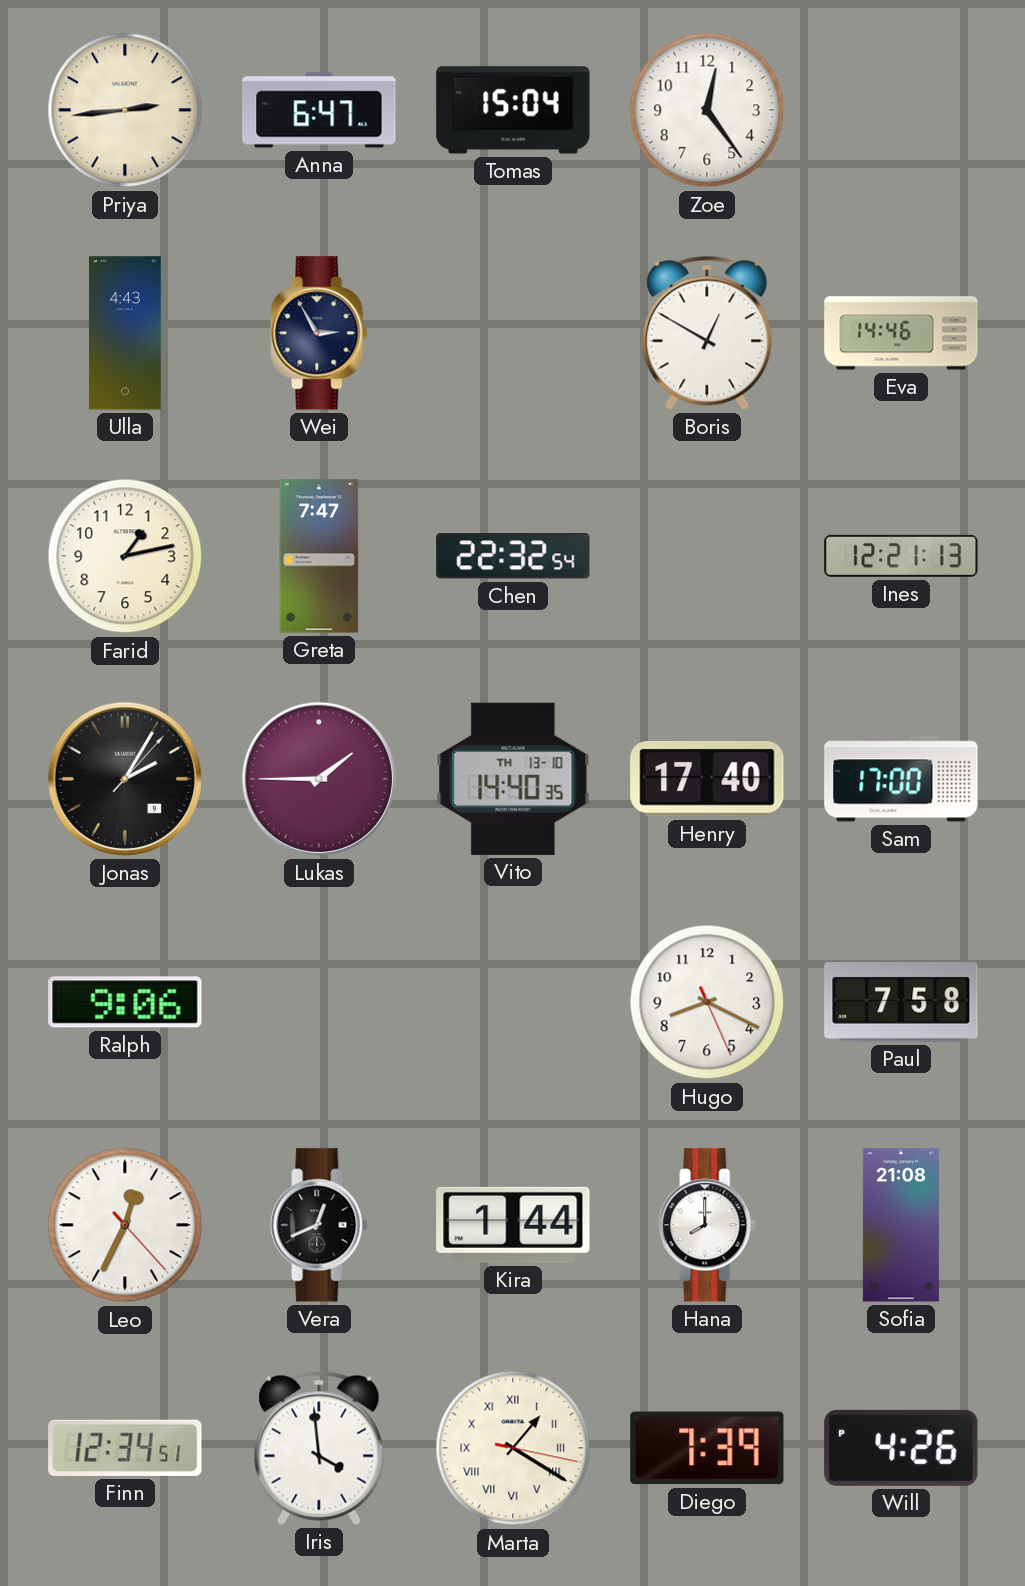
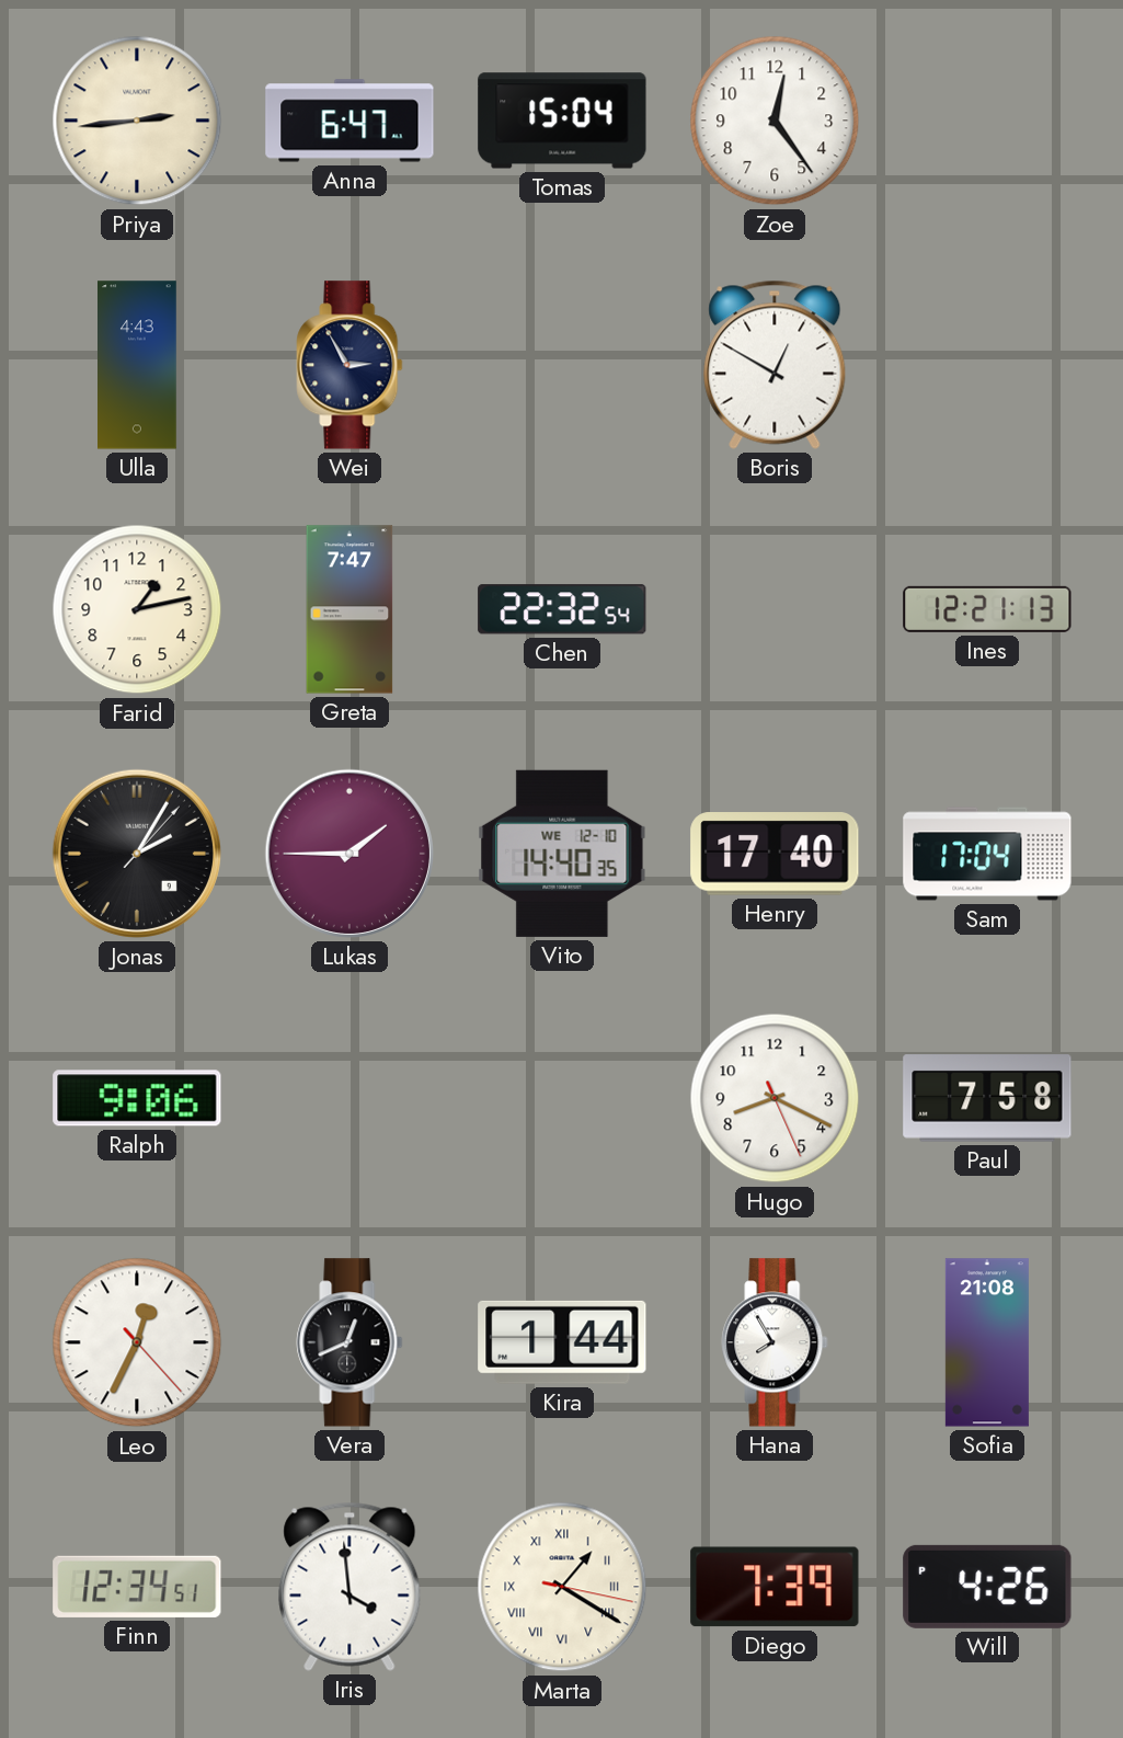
Eva: 14:46 -> none
Vito date: TH 13-10 -> WE 12-10
Sam: 17:00 -> 17:04
Hana: 8:00 -> 7:55
